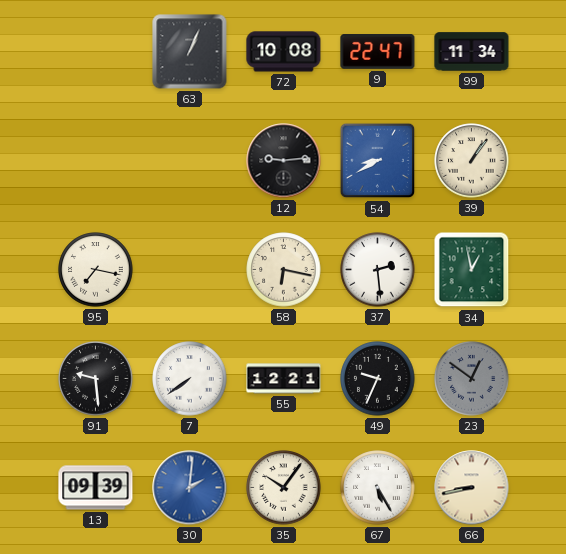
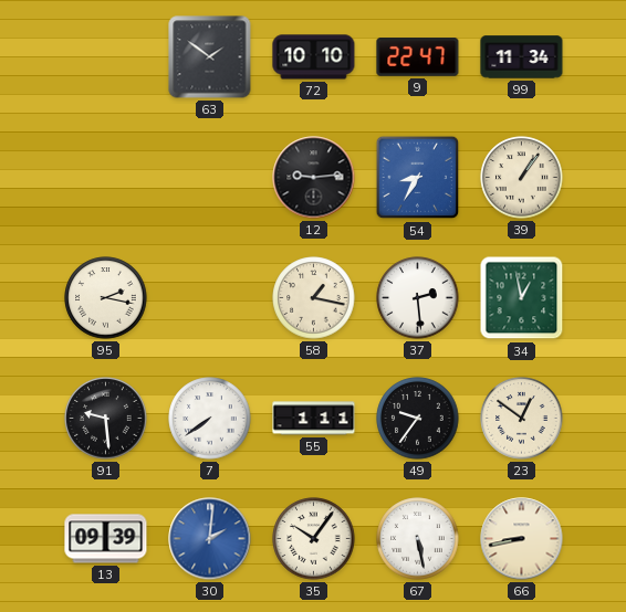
63: 1:04 -> 1:51
72: 10:08 -> 10:10
54: 8:40 -> 8:35
95: 7:17 -> 2:17
58: 6:17 -> 1:17
55: 12:21 -> 1:11
49: 9:34 -> 9:36
23 dial: grey -> cream
67: 5:25 -> 5:28
